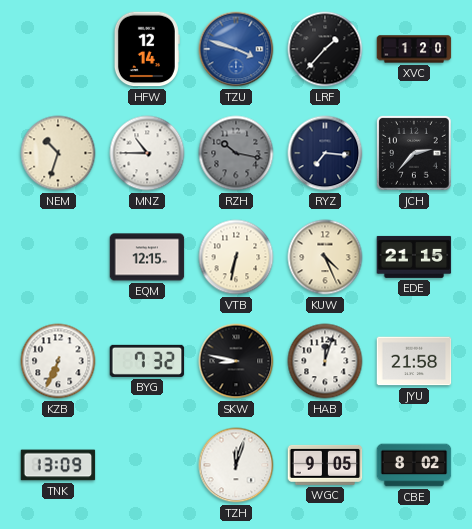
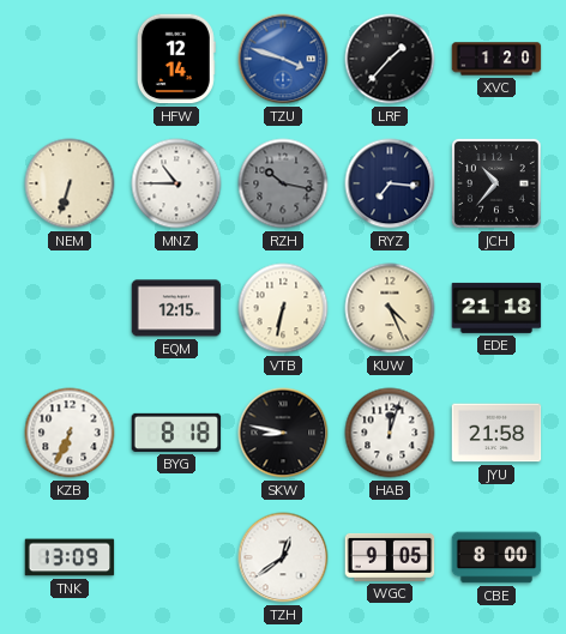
NEM: 10:33 -> 6:33
JCH: 2:37 -> 10:37
EDE: 21:15 -> 21:18
BYG: 7:32 -> 8:18
TZH: 12:03 -> 12:39
CBE: 8:02 -> 8:00
